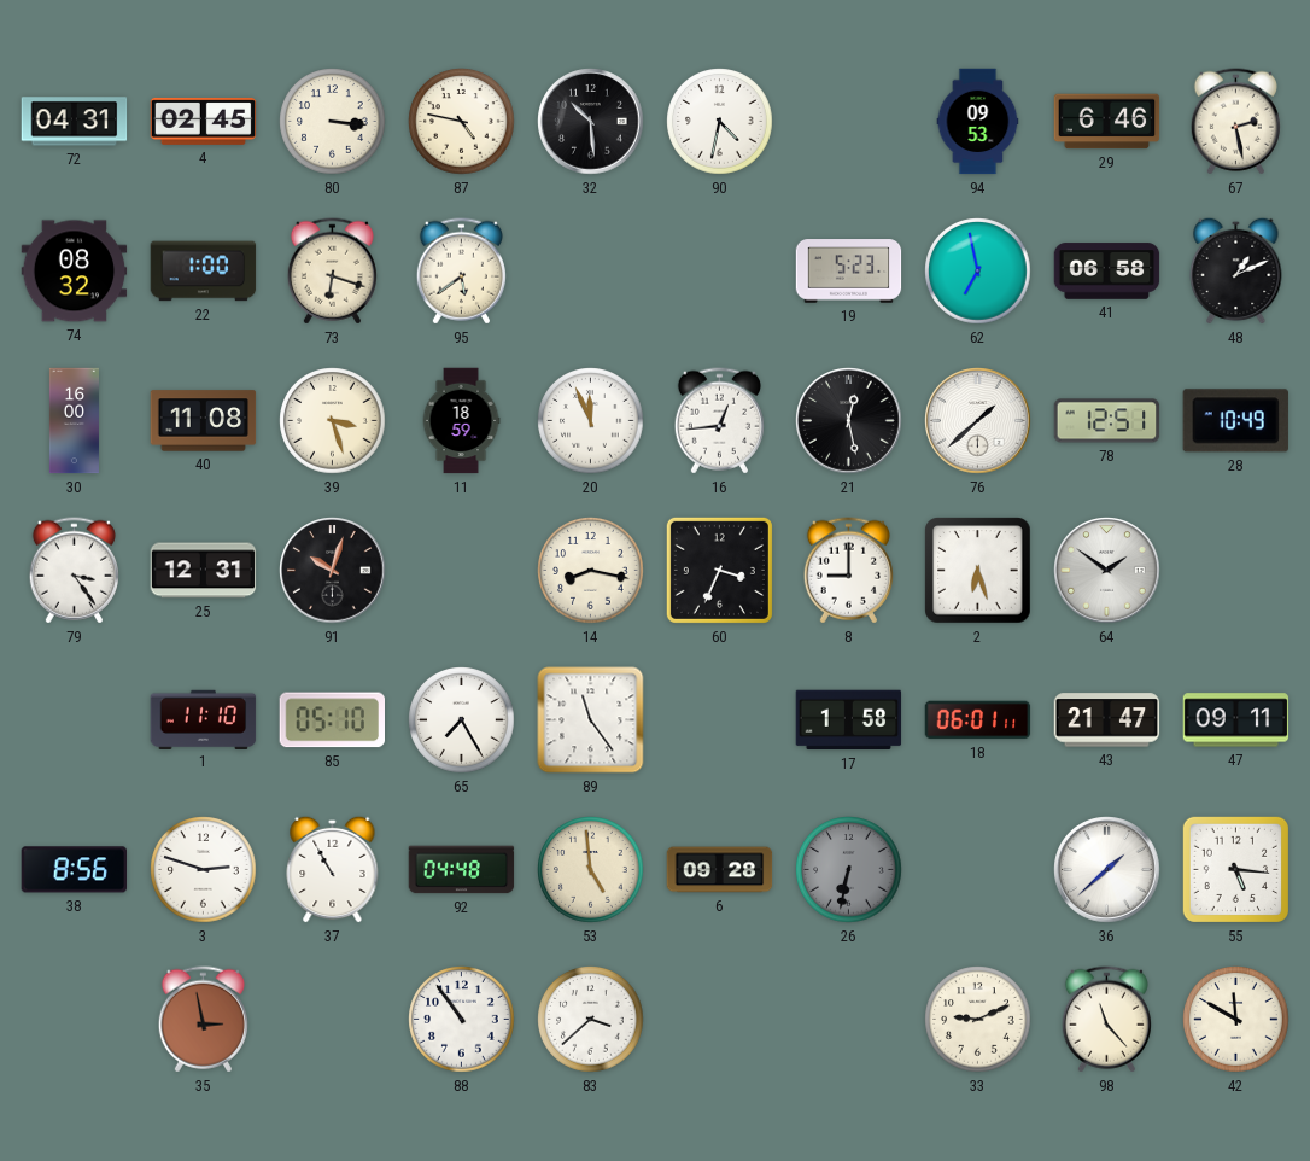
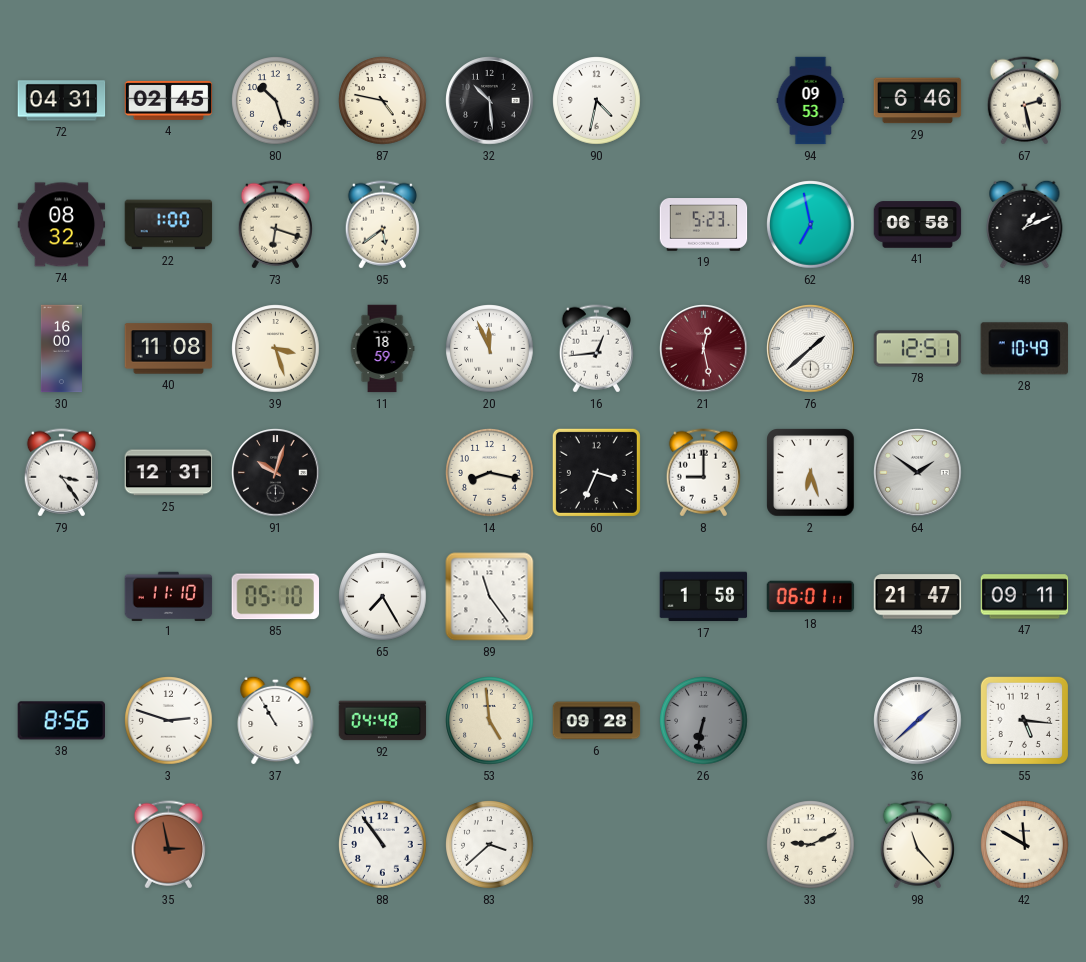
80: 3:16 -> 10:27
21 dial: black -> burgundy
